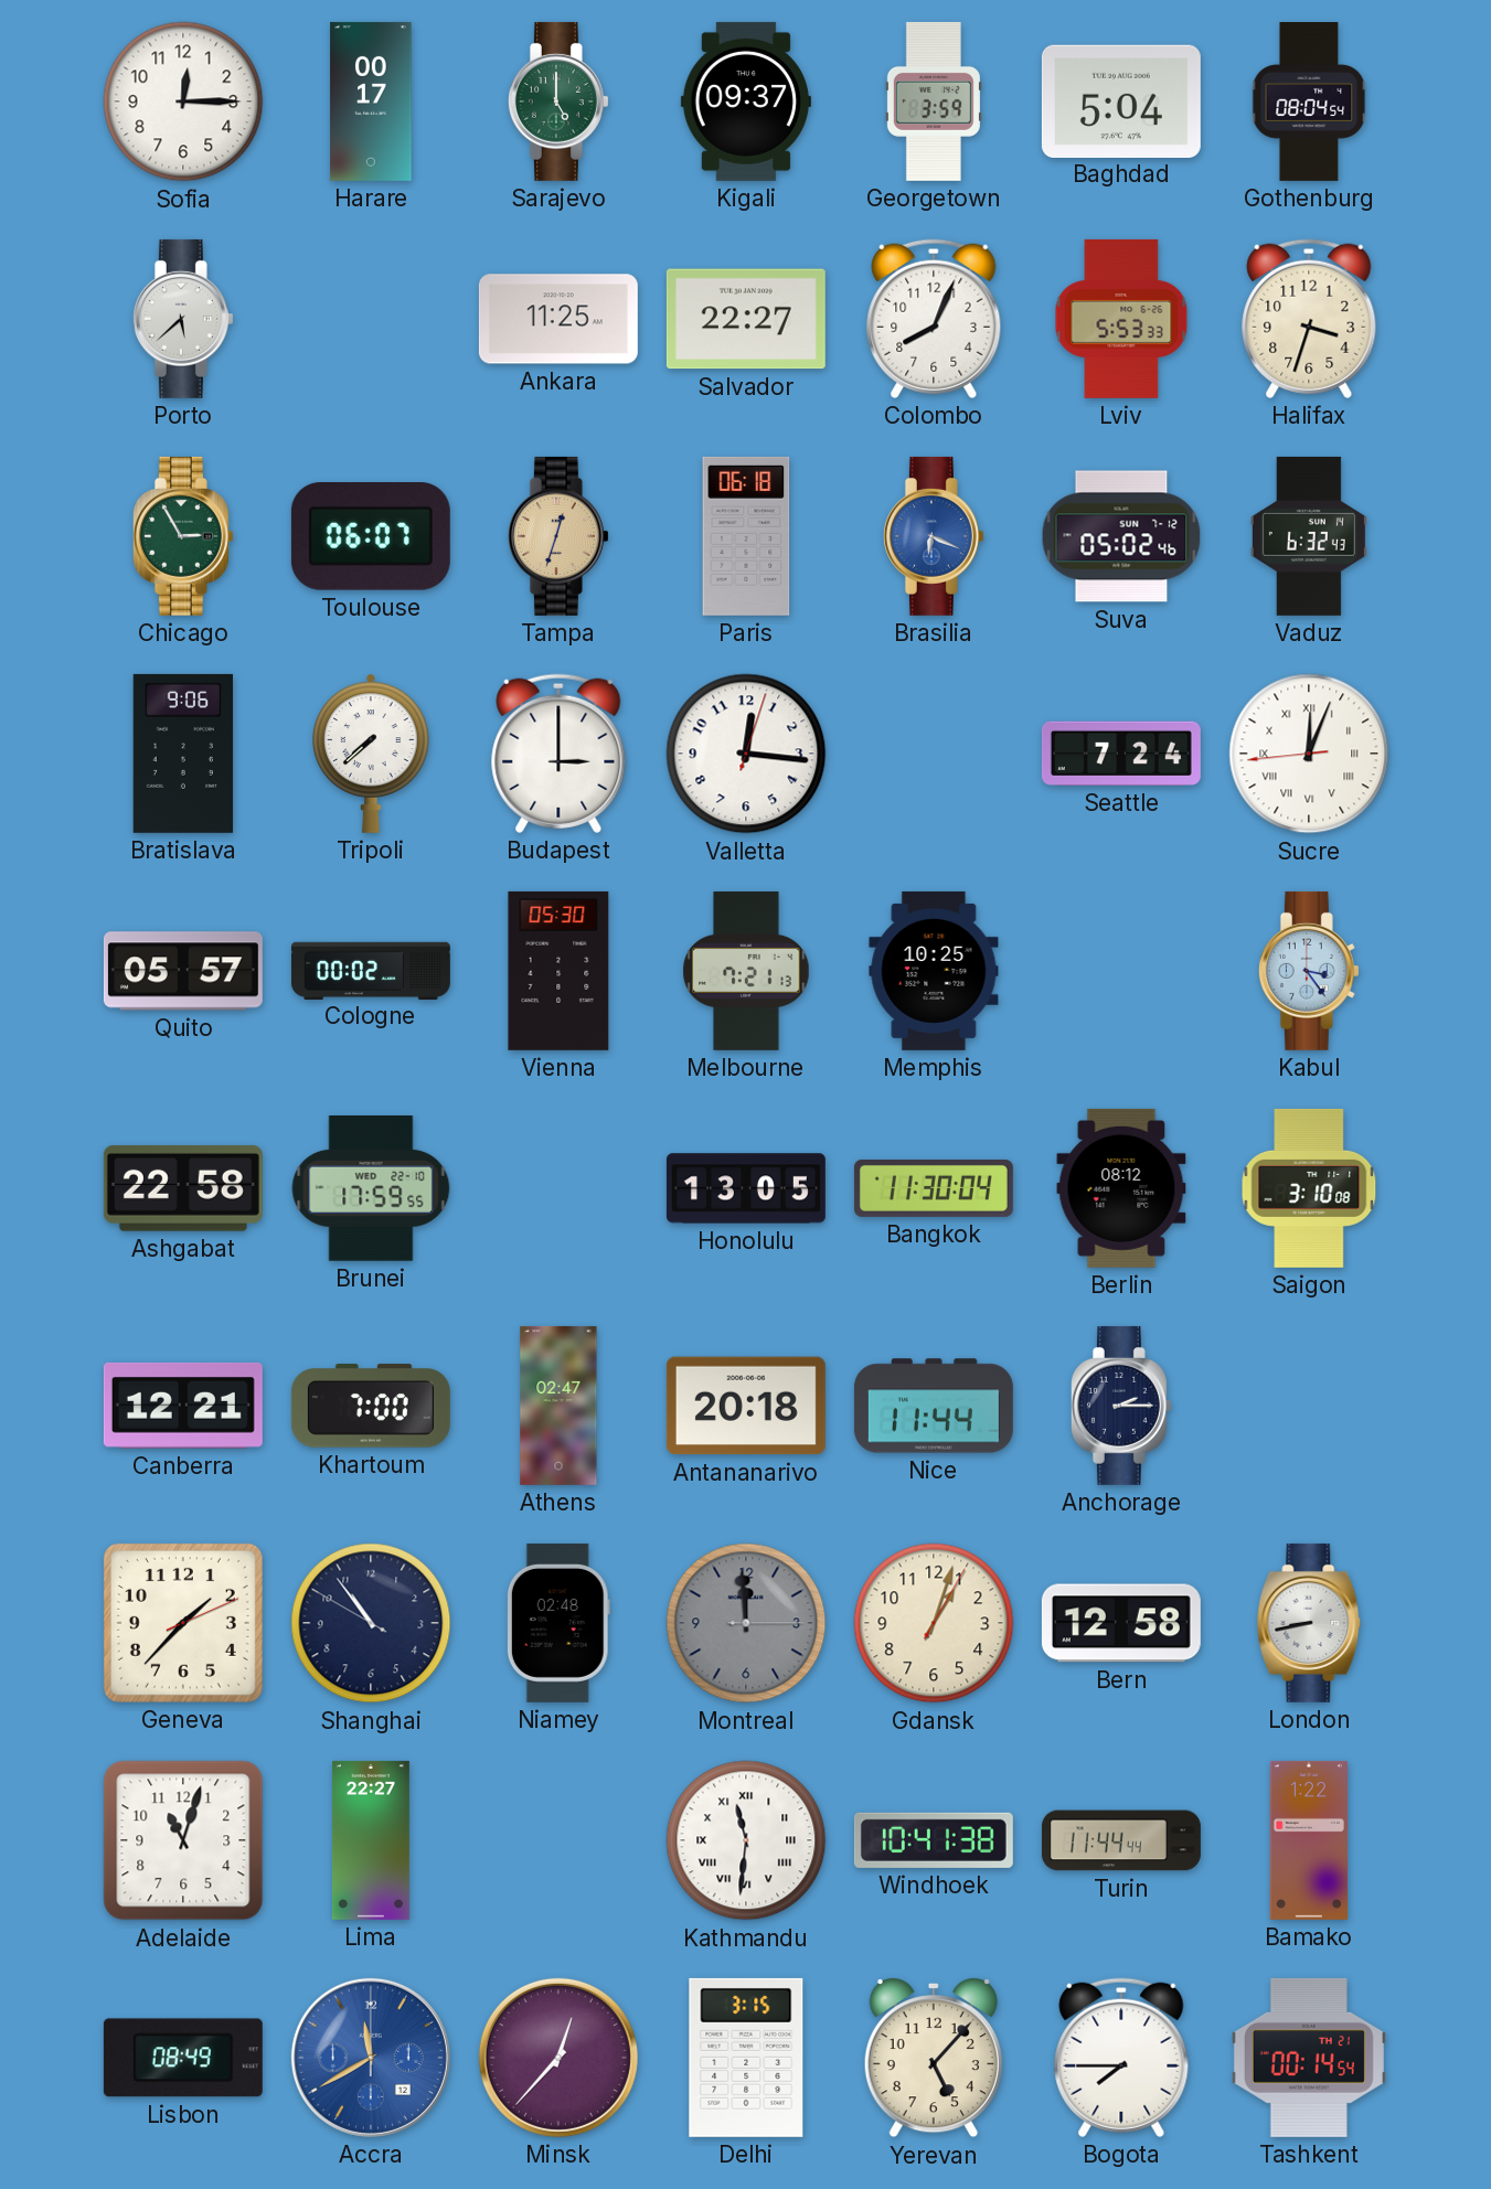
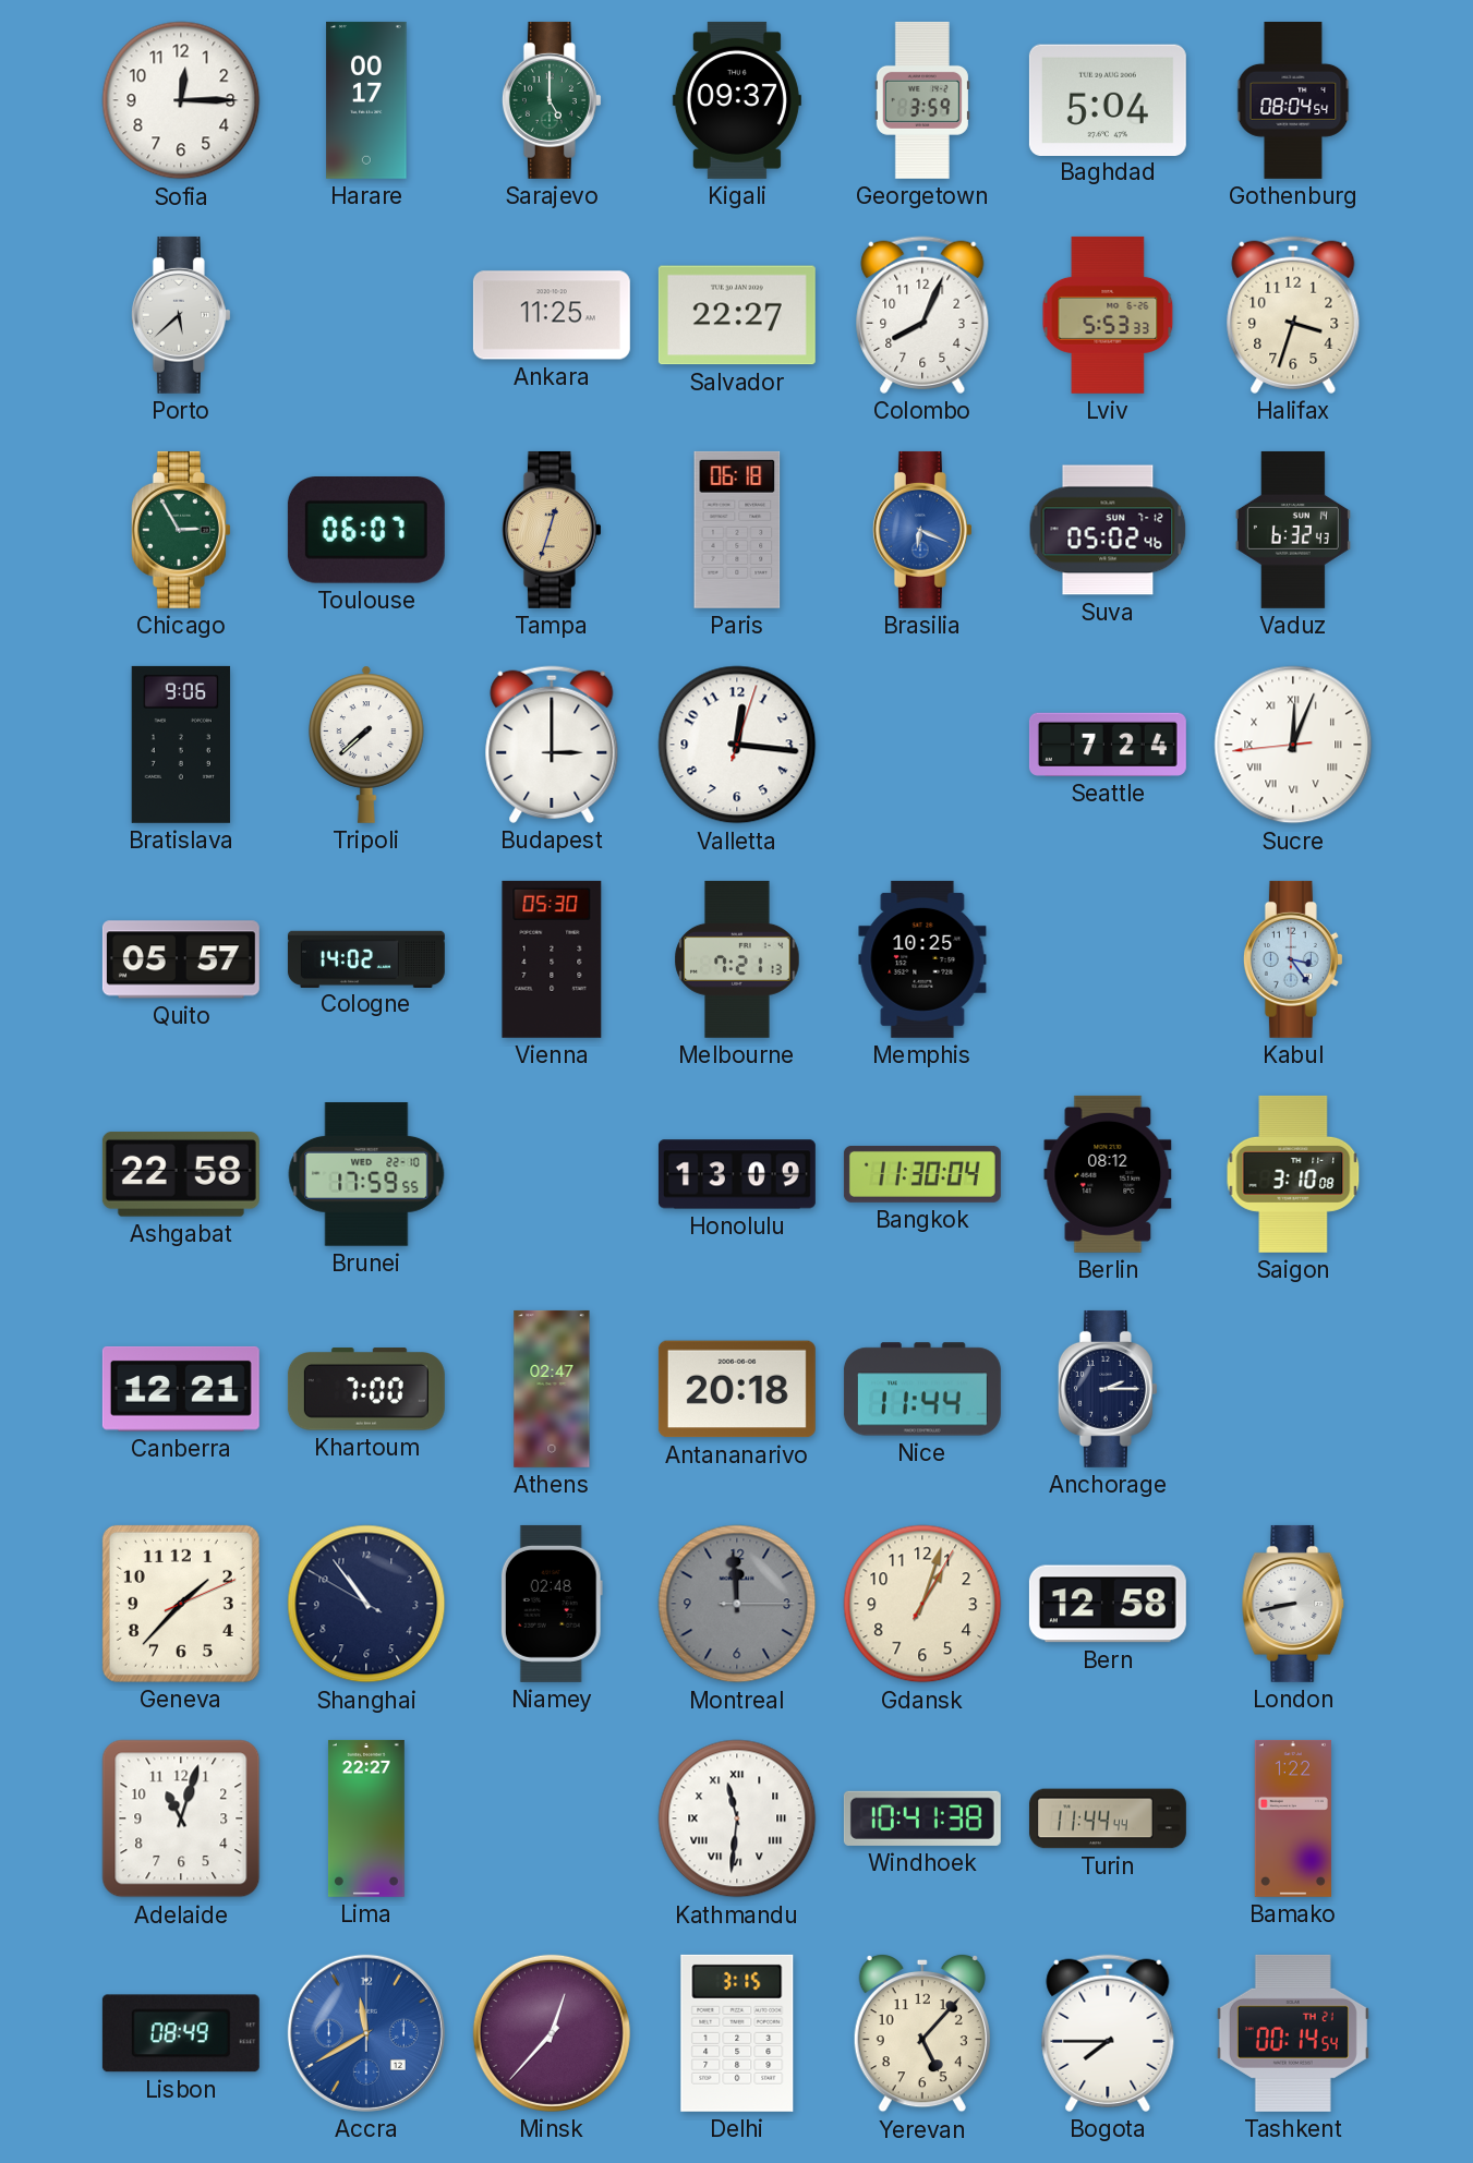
Cologne: 00:02 -> 14:02
Honolulu: 13:05 -> 13:09
